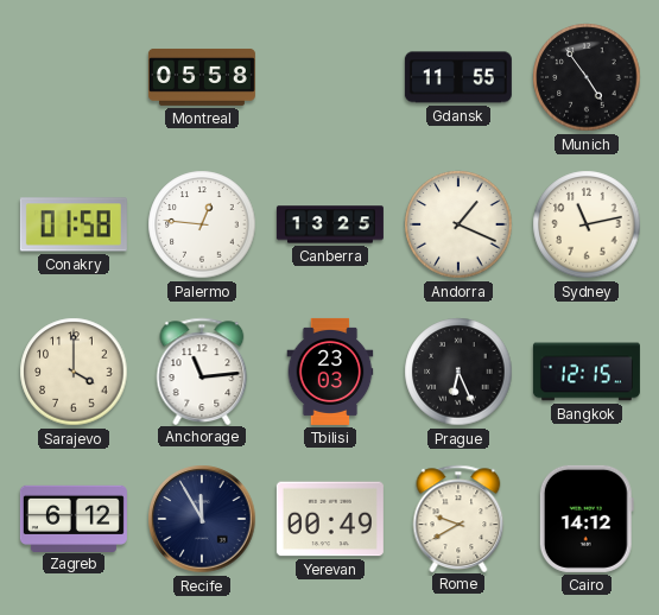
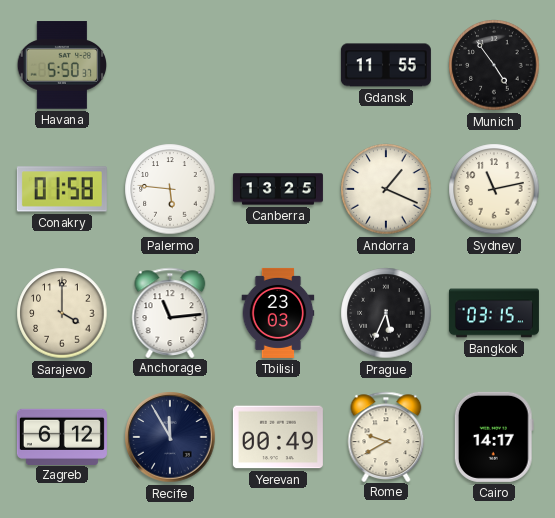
Havana: none -> 5:50
Montreal: 05:58 -> none
Palermo: 12:46 -> 5:46
Prague: 6:26 -> 5:34
Bangkok: 12:15 -> 03:15
Cairo: 14:12 -> 14:17
